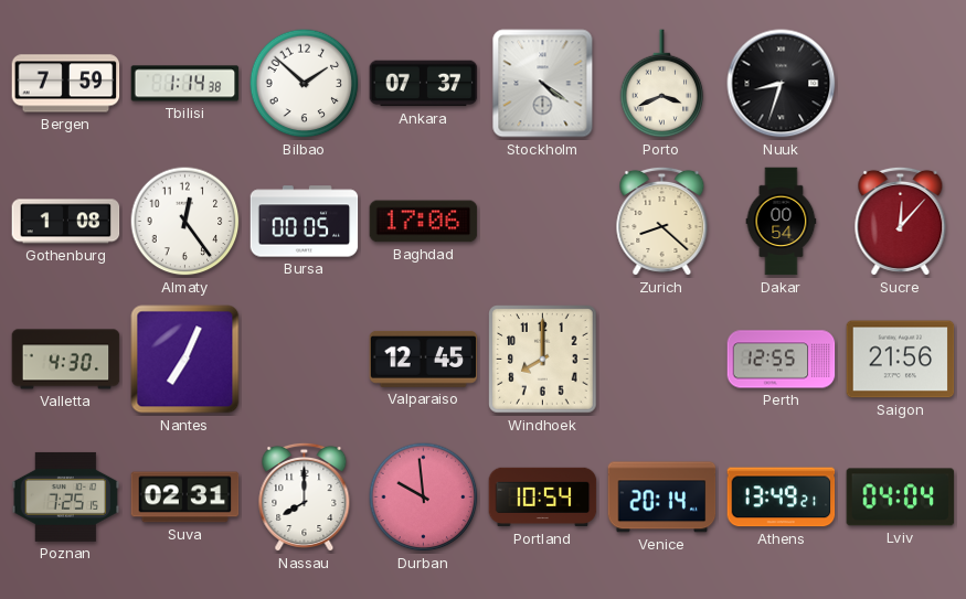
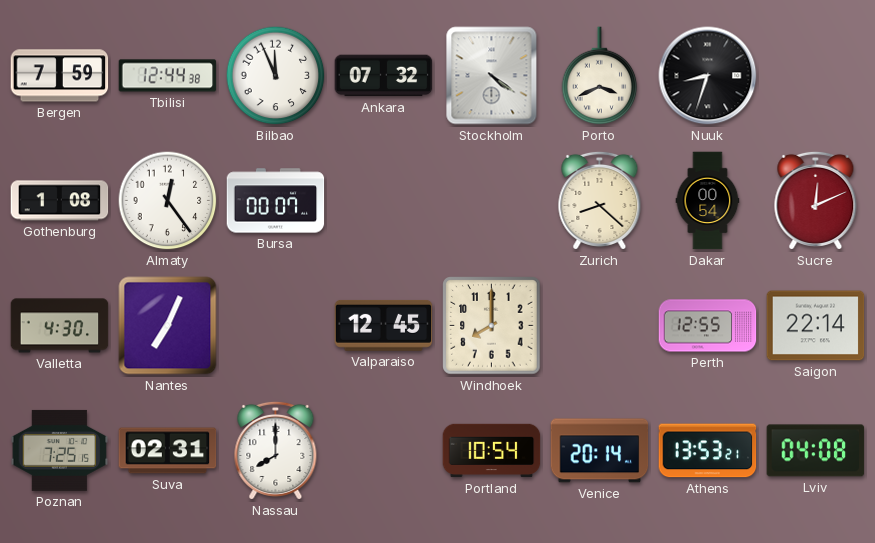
Tbilisi: 1:14 -> 12:44
Bilbao: 1:52 -> 11:56
Ankara: 07:37 -> 07:32
Bursa: 00:05 -> 00:07
Baghdad: 17:06 -> none
Sucre: 12:07 -> 12:11
Saigon: 21:56 -> 22:14
Durban: 9:59 -> none
Athens: 13:49 -> 13:53
Lviv: 04:04 -> 04:08
